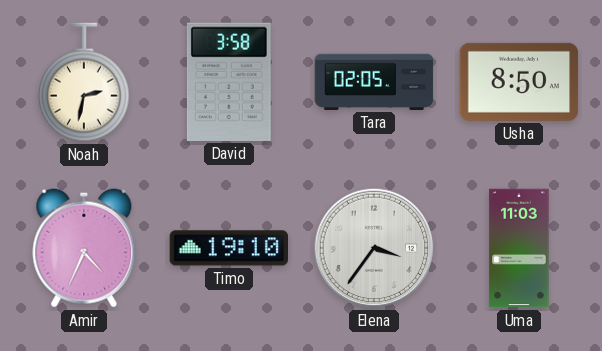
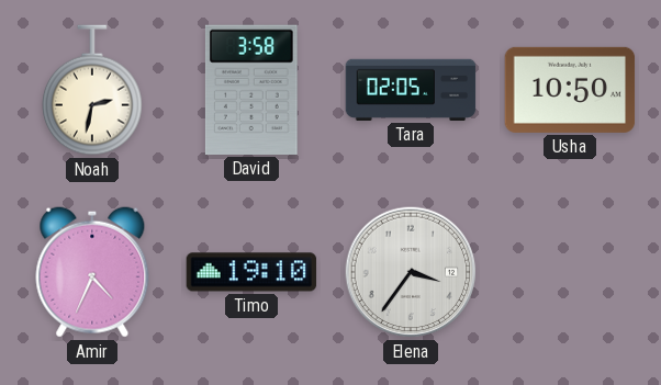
Usha: 8:50 -> 10:50
Uma: 11:03 -> none
